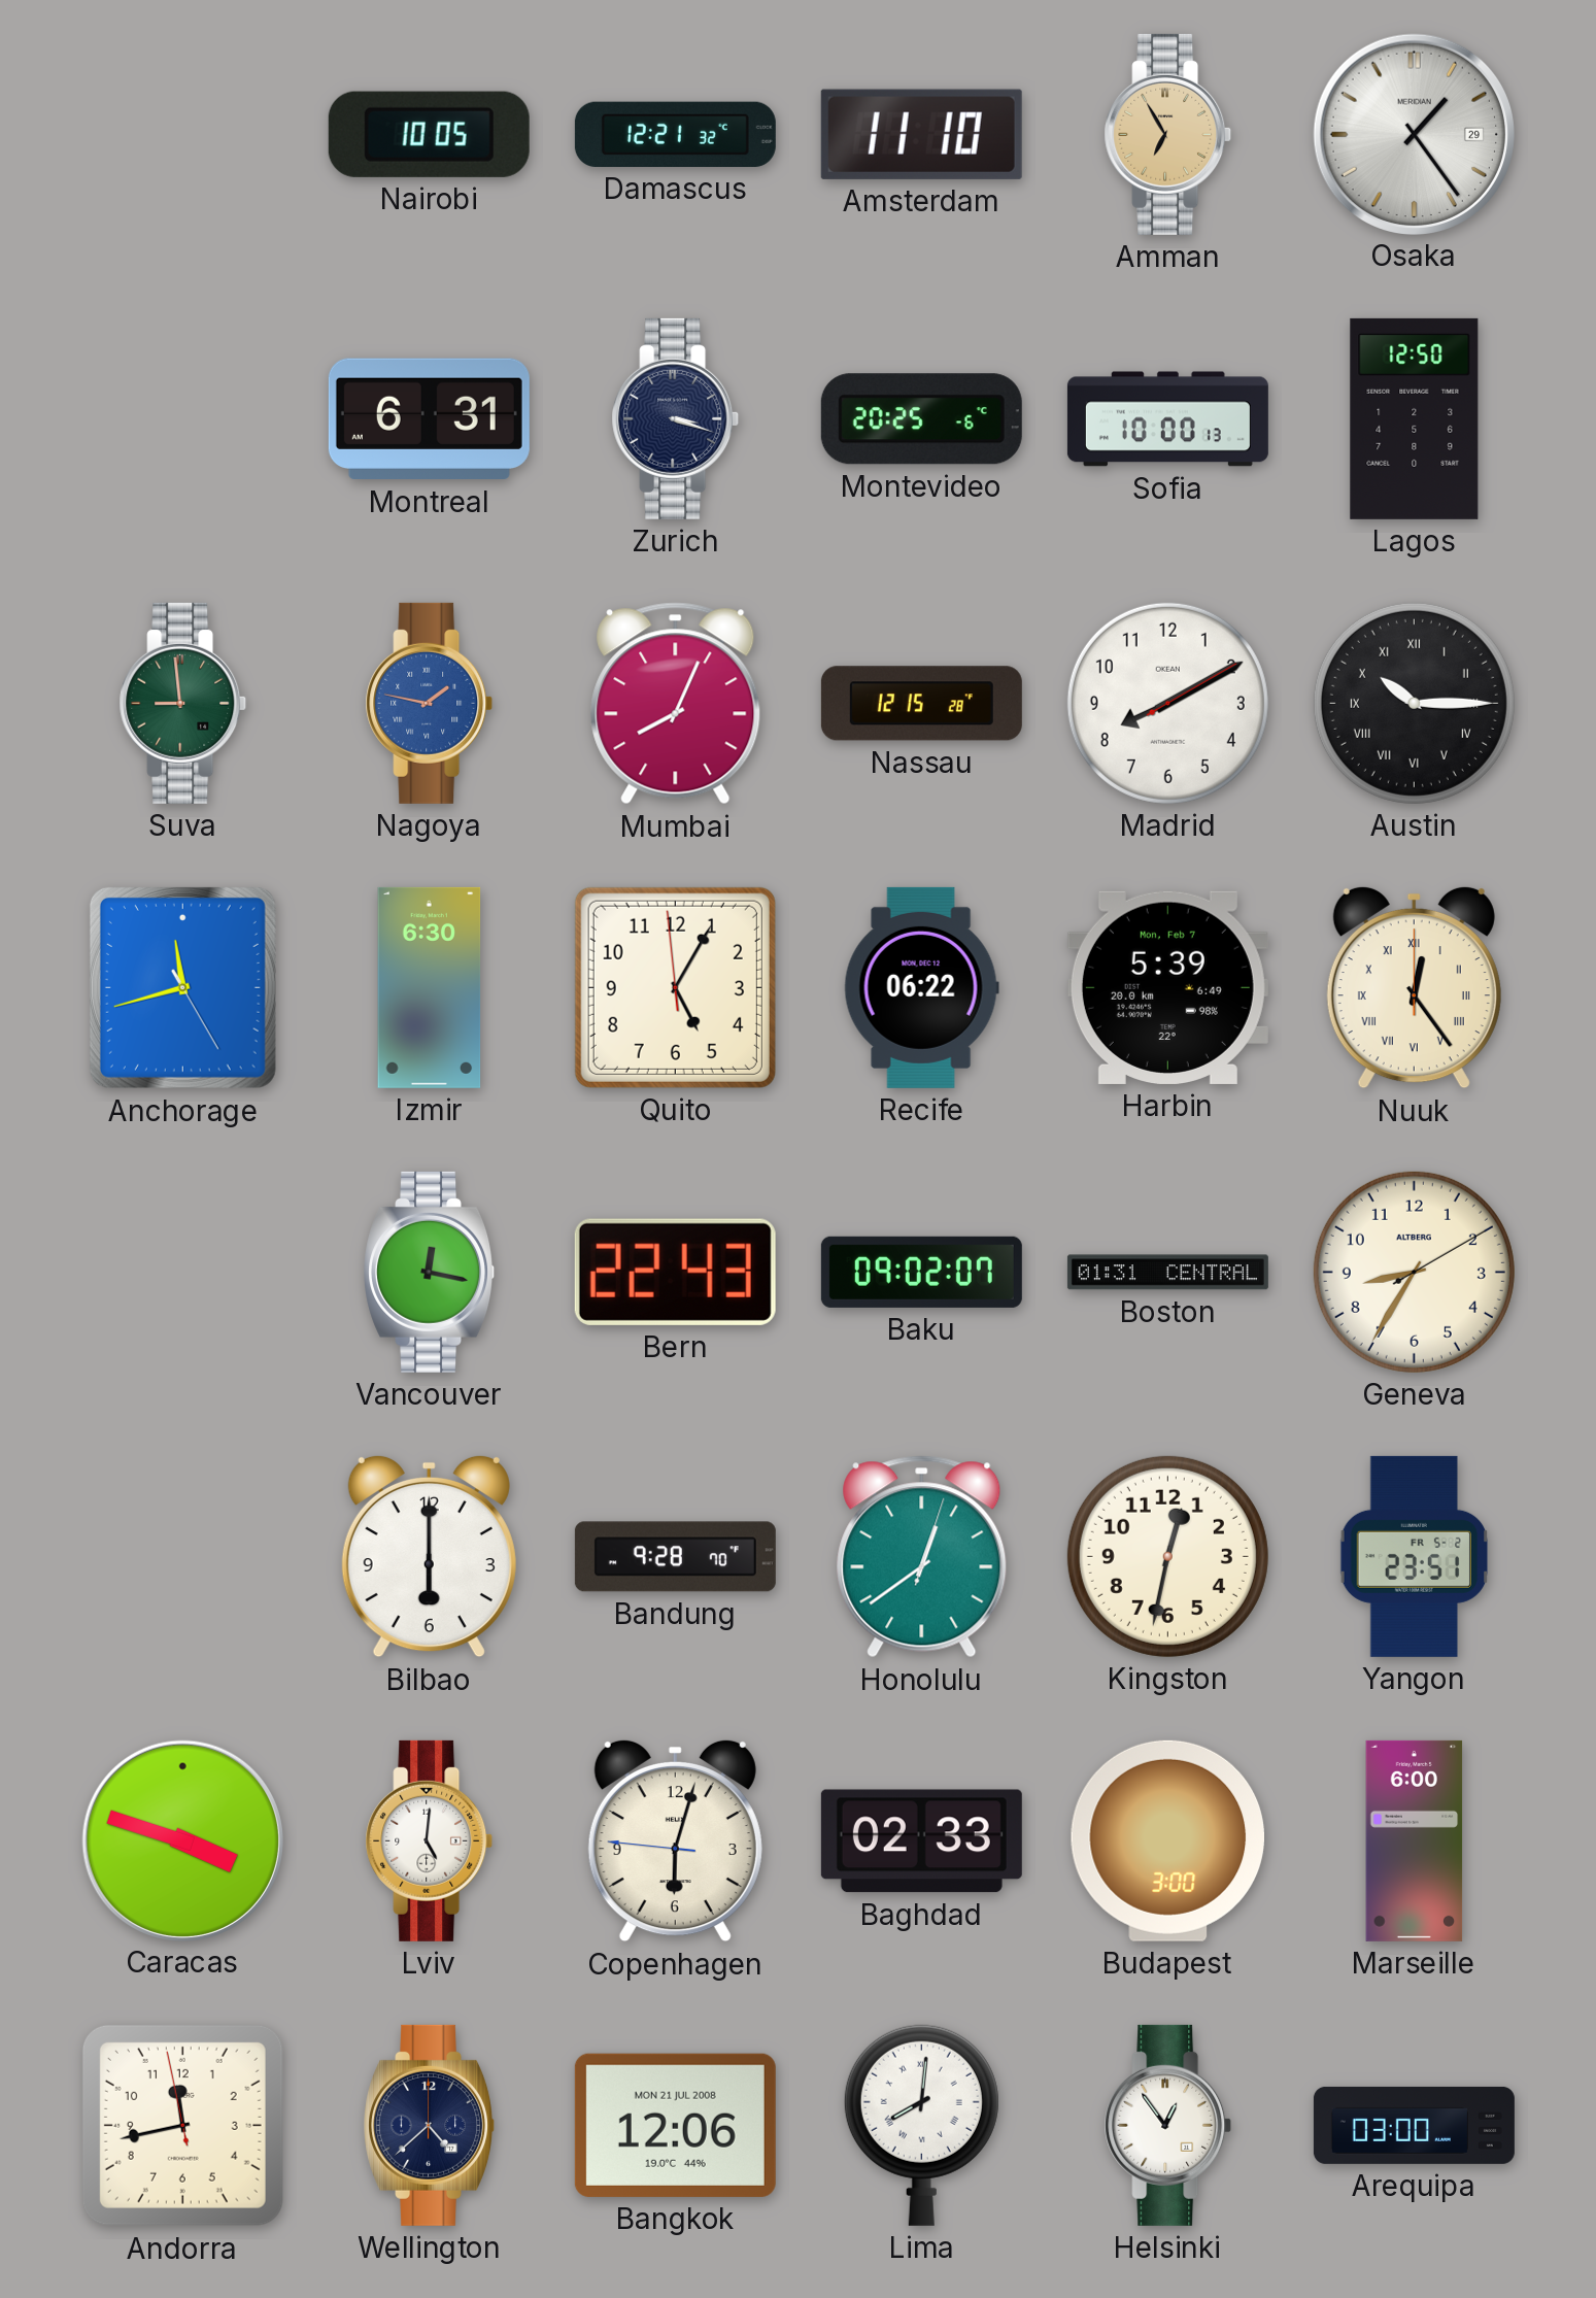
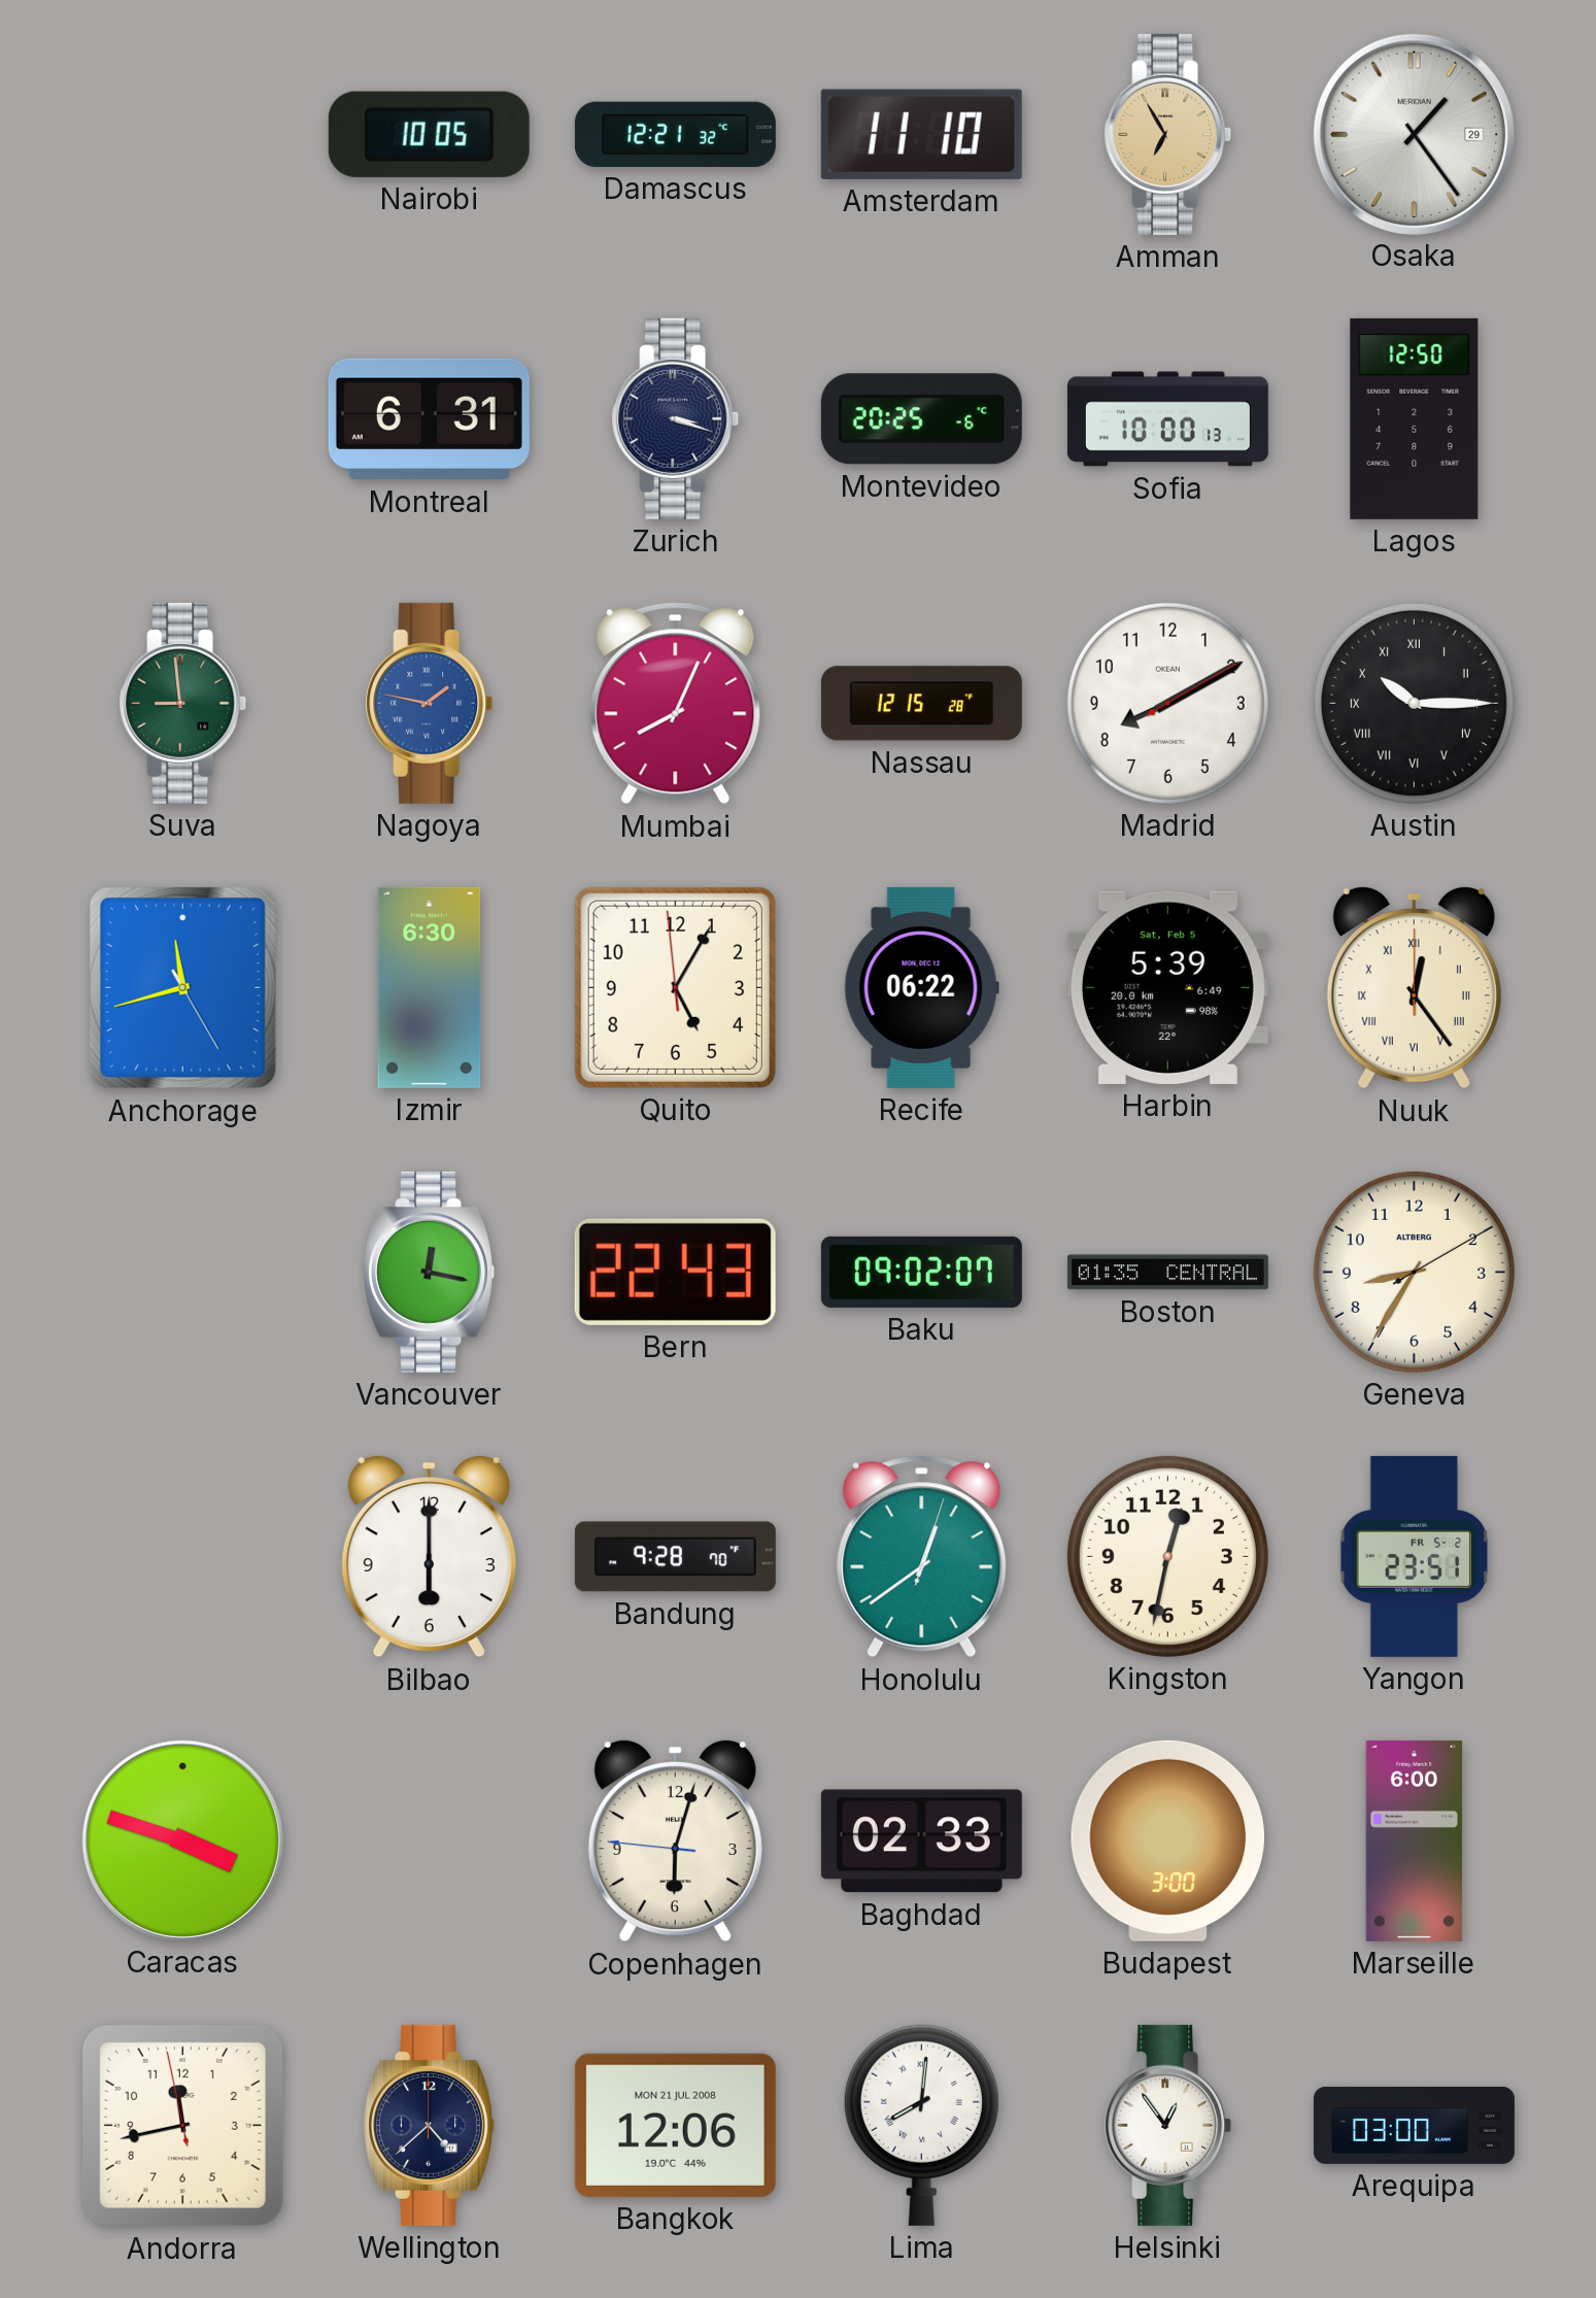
Harbin date: Mon, Feb 7 -> Sat, Feb 5
Boston: 01:31 -> 01:35
Lviv: 5:01 -> none
